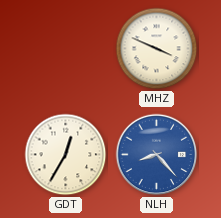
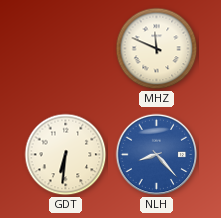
MHZ: 3:49 -> 11:49
GDT: 12:35 -> 6:31
